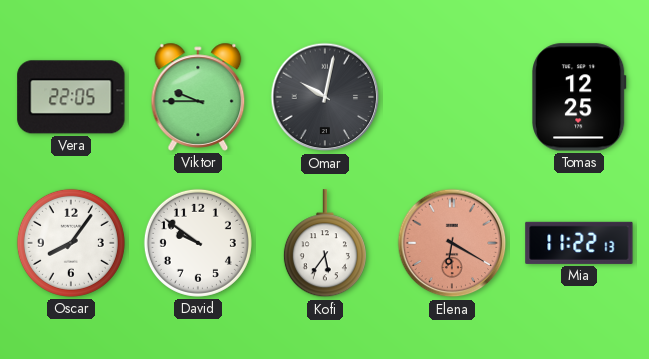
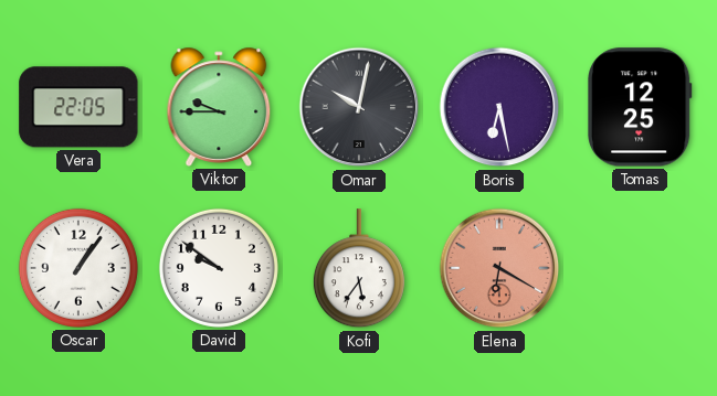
Boris: none -> 6:28
Oscar: 8:06 -> 1:06
Mia: 11:22 -> none
